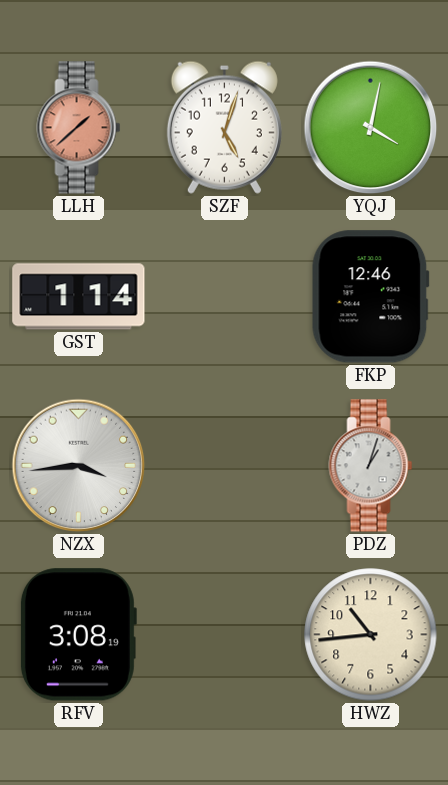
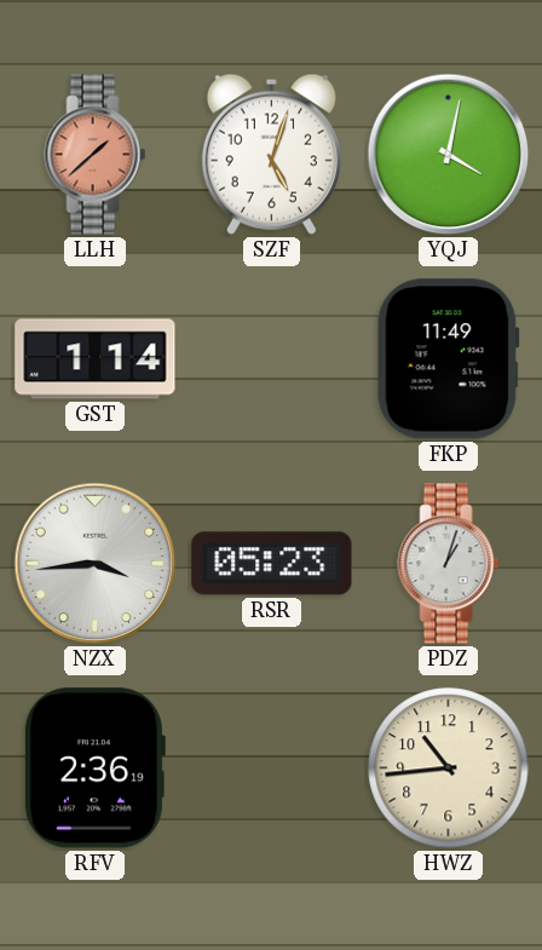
FKP: 12:46 -> 11:49
RSR: none -> 05:23
RFV: 3:08 -> 2:36
